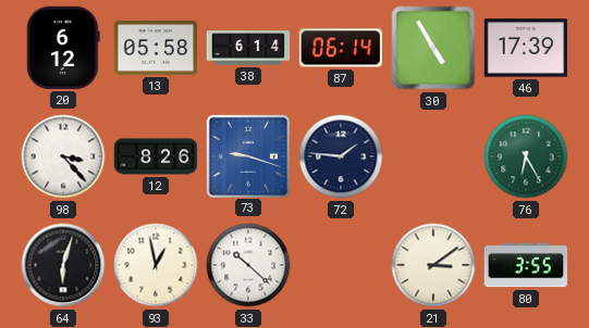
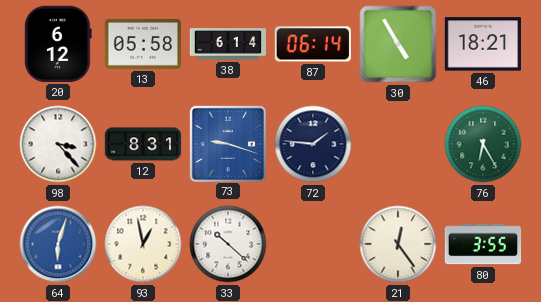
46: 17:39 -> 18:21
12: 8:26 -> 8:31
64 dial: black -> blue
21: 3:09 -> 12:24
